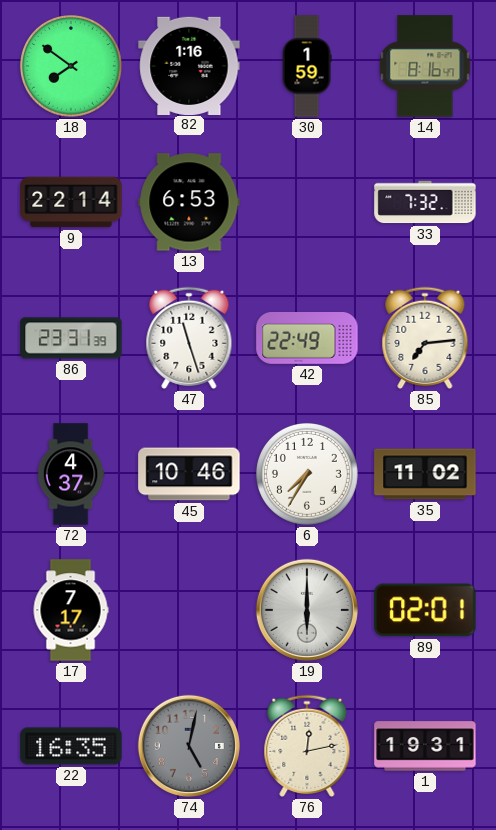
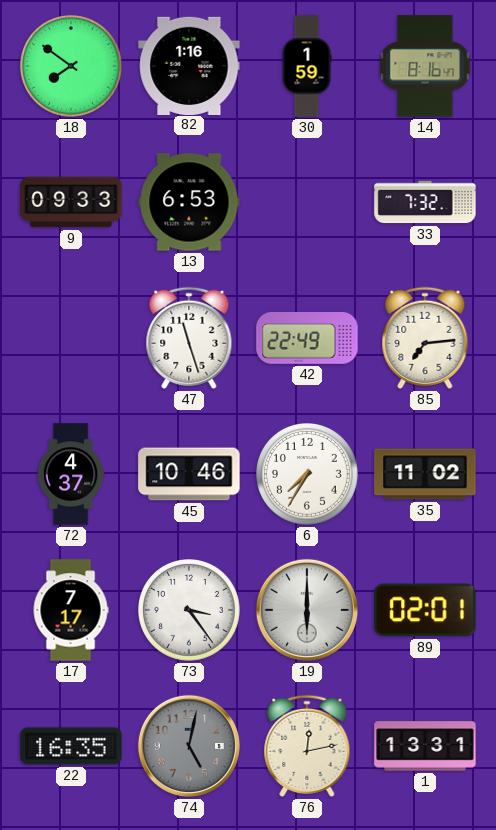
9: 22:14 -> 09:33
86: 23:31 -> none
73: none -> 3:24
1: 19:31 -> 13:31
